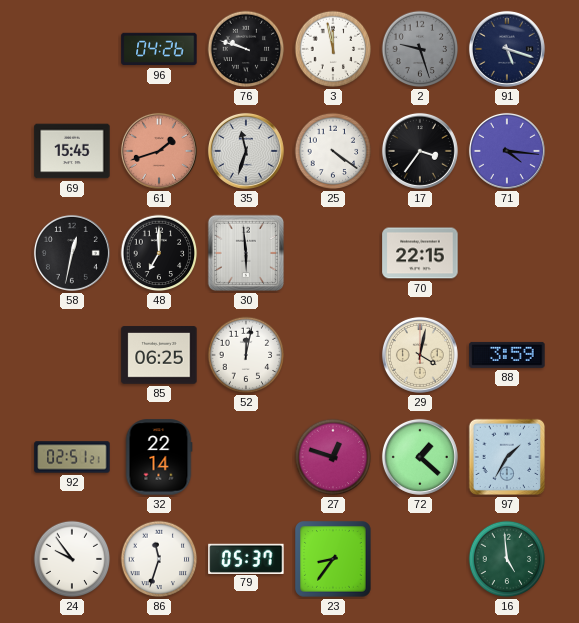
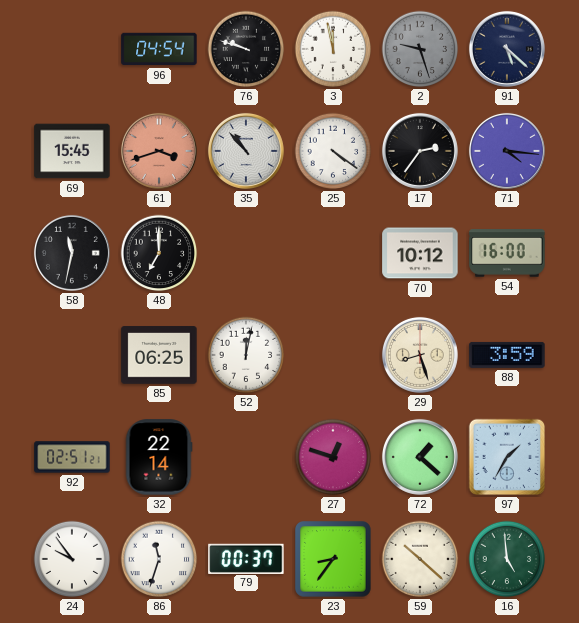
96: 04:26 -> 04:54
91: 5:18 -> 5:22
61: 1:42 -> 3:42
35: 11:33 -> 10:53
17: 3:36 -> 2:36
58: 12:32 -> 11:32
30: 5:59 -> none
70: 22:15 -> 10:12
54: none -> 16:00
29: 4:02 -> 8:27
79: 05:37 -> 00:37
59: none -> 10:22
